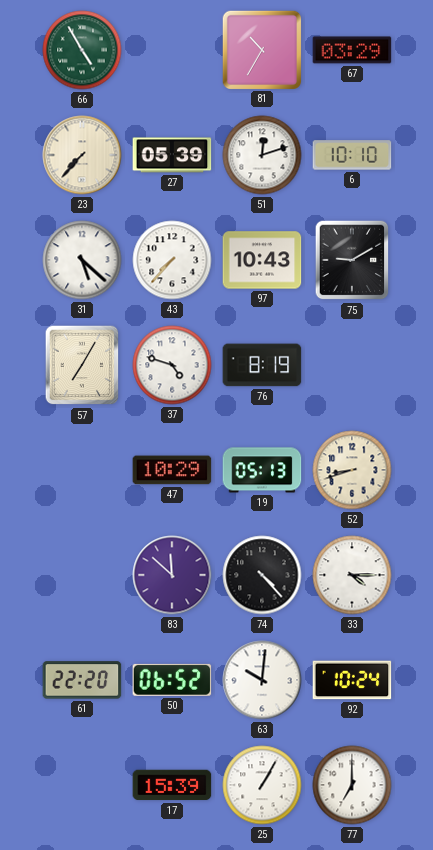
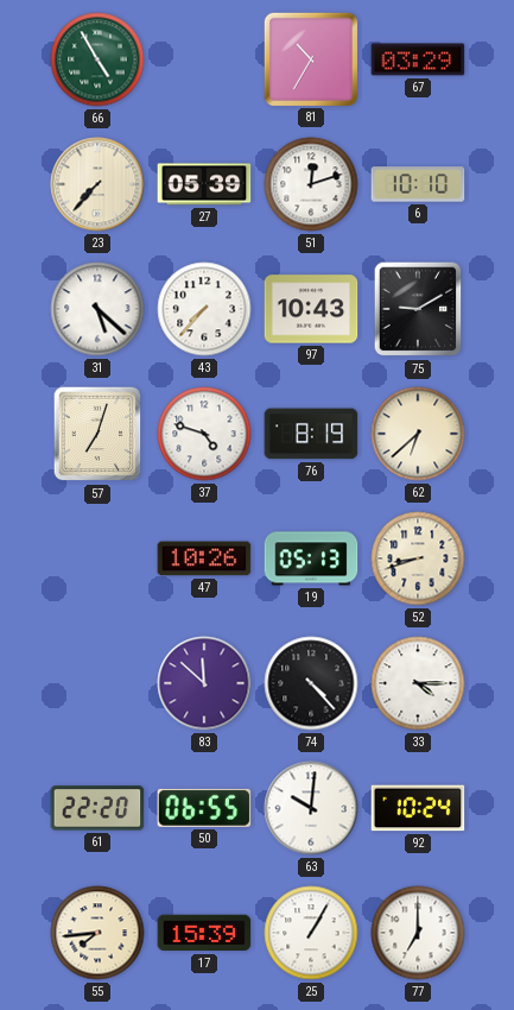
57: 7:05 -> 7:03
62: none -> 6:38
47: 10:29 -> 10:26
50: 06:52 -> 06:55
55: none -> 7:44
